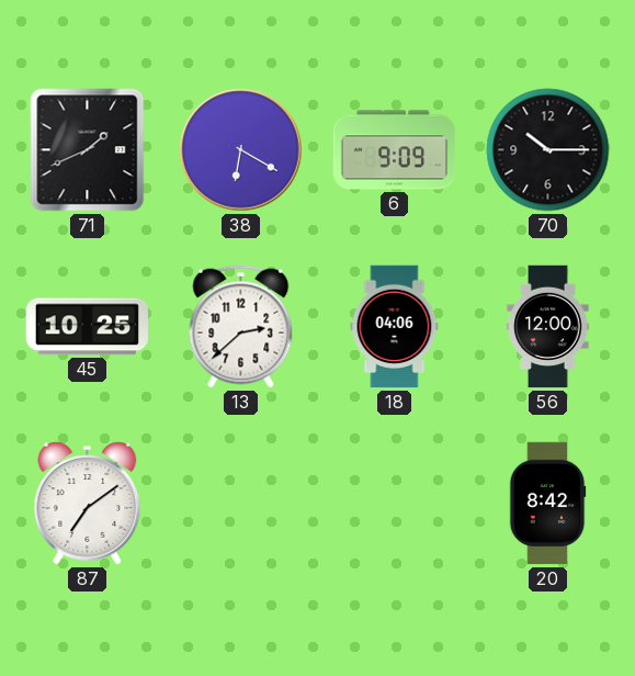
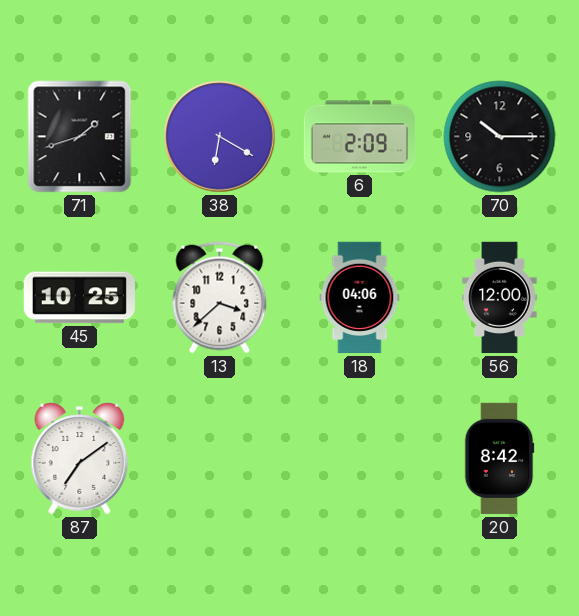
71: 1:41 -> 1:42
6: 9:09 -> 2:09
13: 2:38 -> 3:38
